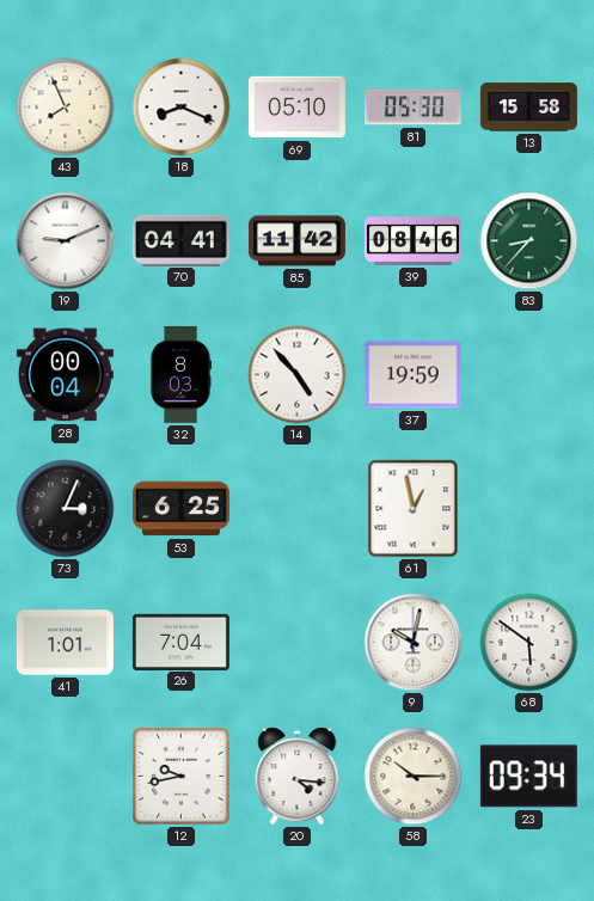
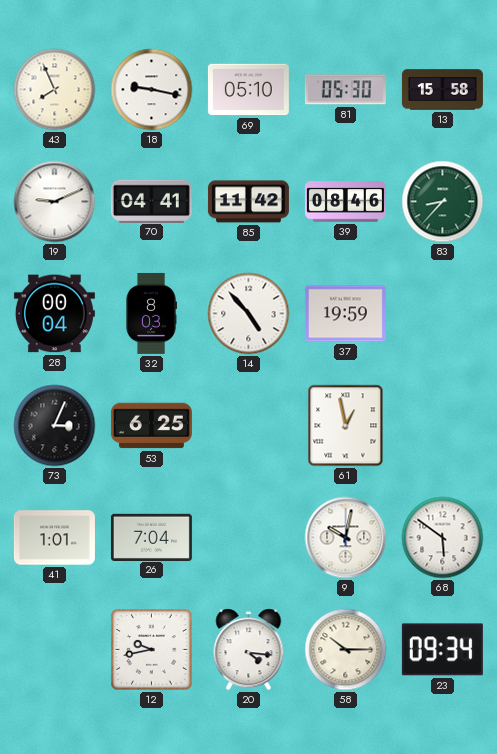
18: 8:19 -> 9:17
